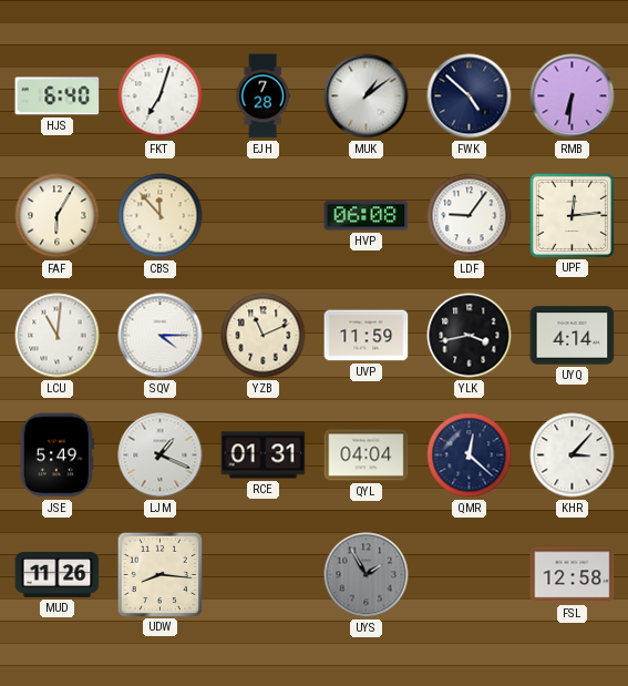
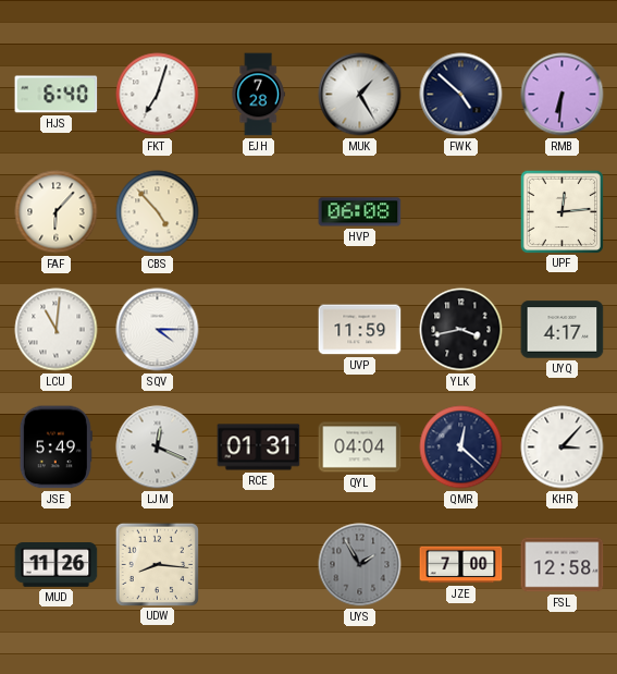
MUK: 1:09 -> 1:25
FAF: 6:05 -> 6:07
CBS: 11:53 -> 4:53
LDF: 9:06 -> none
YZB: 11:11 -> none
UYQ: 4:14 -> 4:17
LJM: 1:19 -> 12:19
JZE: none -> 7:00
